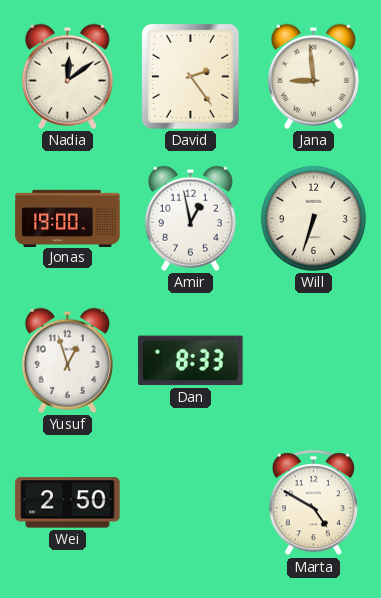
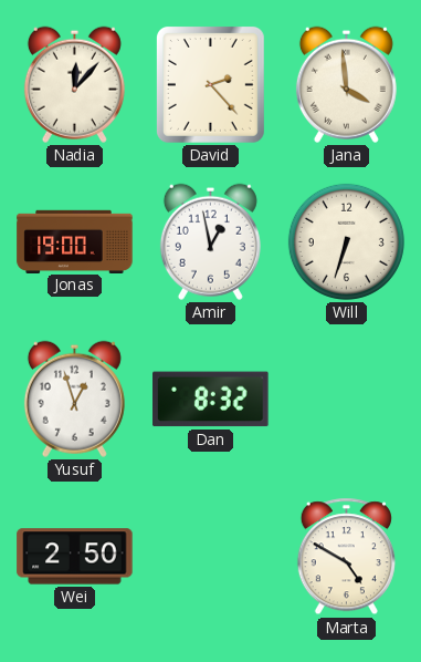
Nadia: 12:09 -> 12:07
David: 2:24 -> 2:23
Jana: 8:59 -> 3:59
Dan: 8:33 -> 8:32
